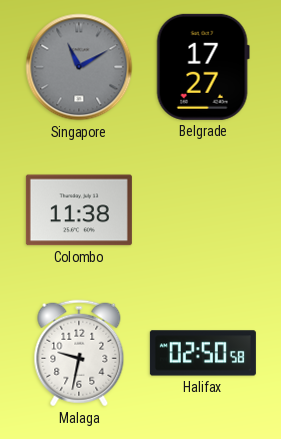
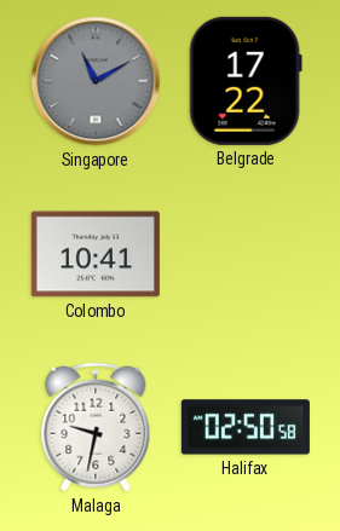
Belgrade: 17:27 -> 17:22
Colombo: 11:38 -> 10:41
